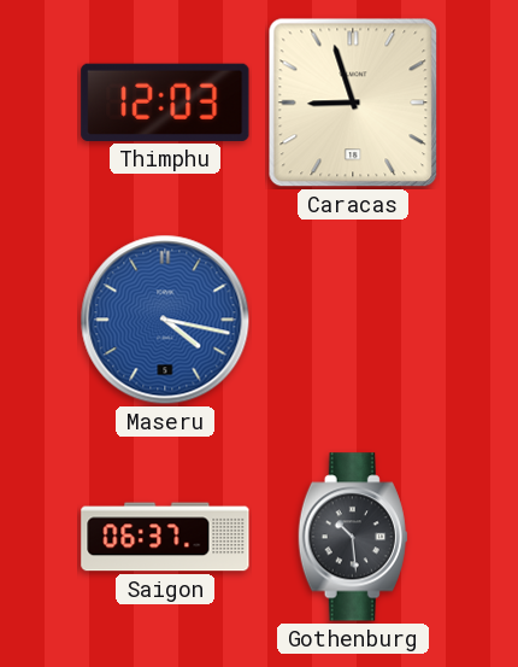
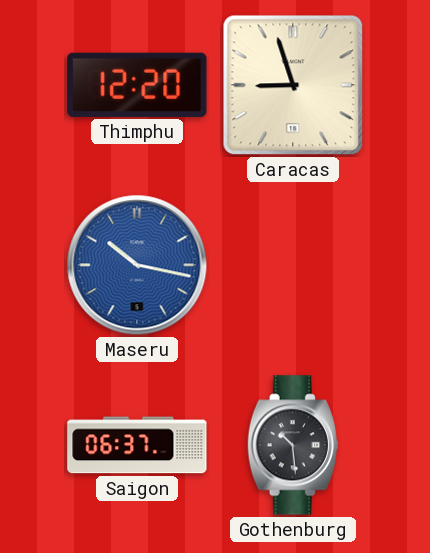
Thimphu: 12:03 -> 12:20
Maseru: 4:17 -> 10:17
